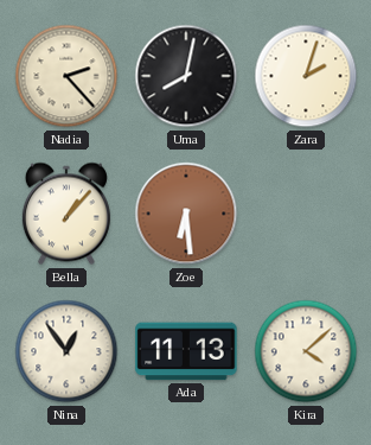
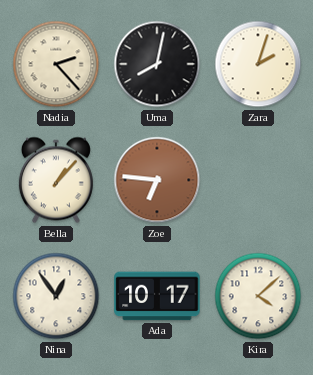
Zoe: 6:29 -> 6:46
Ada: 11:13 -> 10:17
